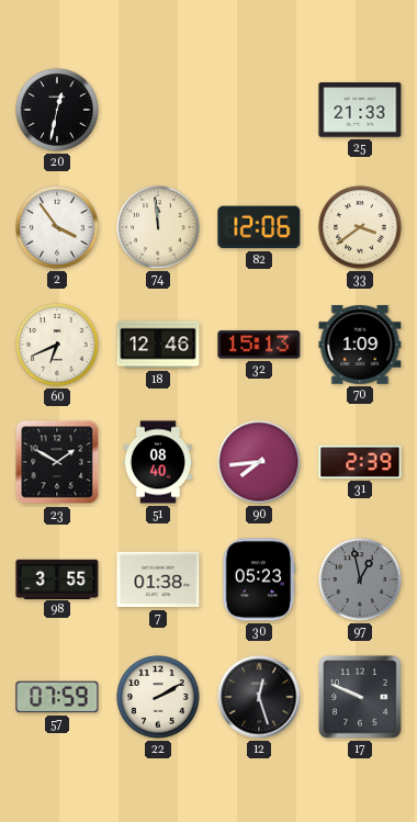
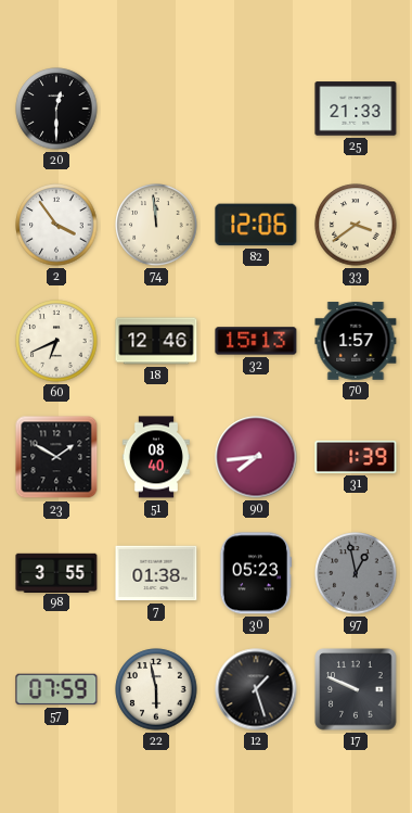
20: 12:32 -> 12:30
70: 1:09 -> 1:57
31: 2:39 -> 1:39
22: 2:10 -> 5:58
12: 12:27 -> 1:27
